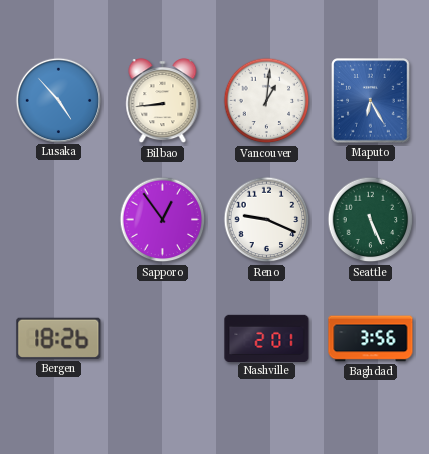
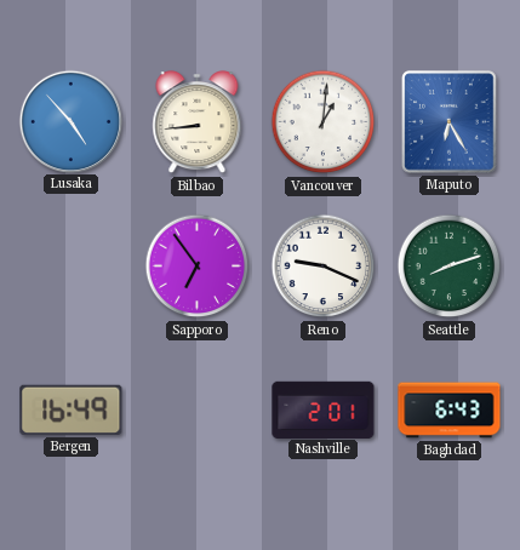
Sapporo: 12:54 -> 6:54
Seattle: 5:26 -> 8:12
Bergen: 18:26 -> 16:49
Baghdad: 3:56 -> 6:43
